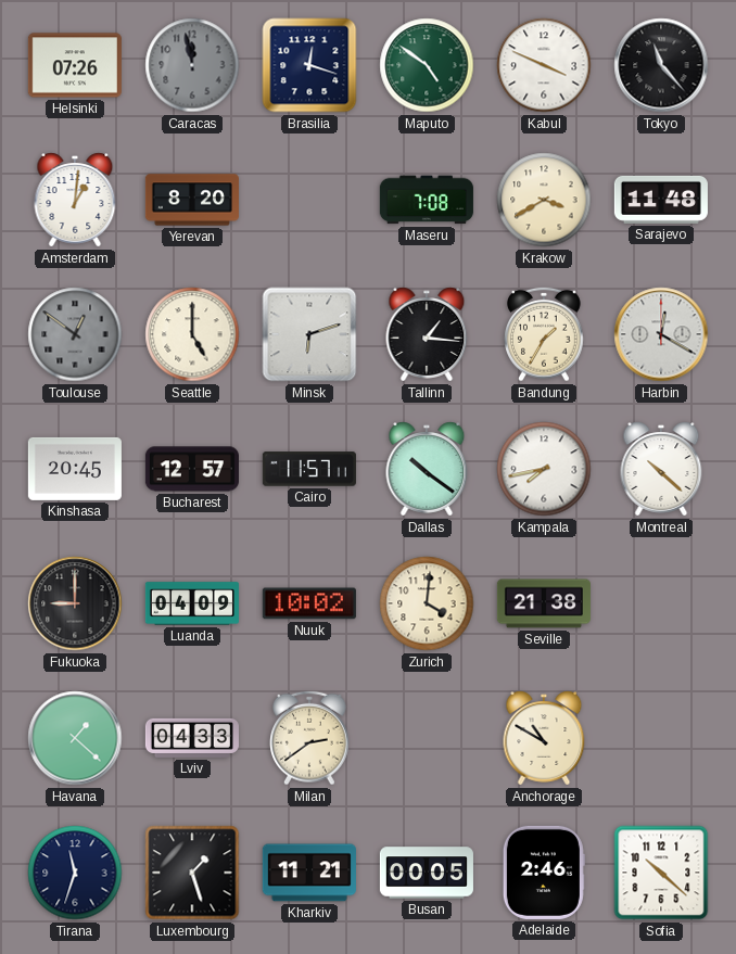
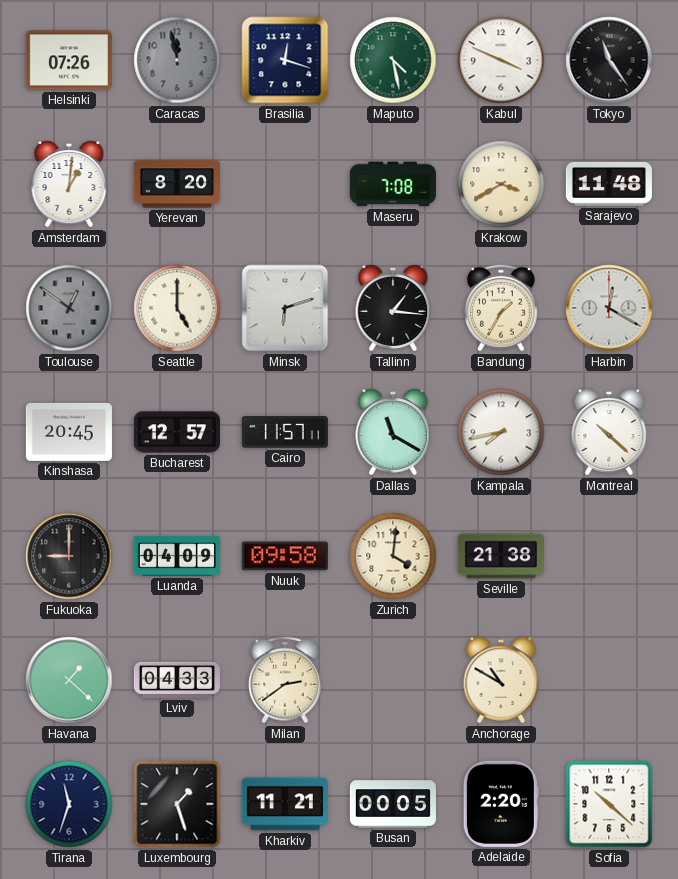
Maputo: 4:51 -> 4:28
Tokyo: 11:23 -> 11:24
Dallas: 10:21 -> 11:20
Nuuk: 10:02 -> 09:58
Adelaide: 2:46 -> 2:20
